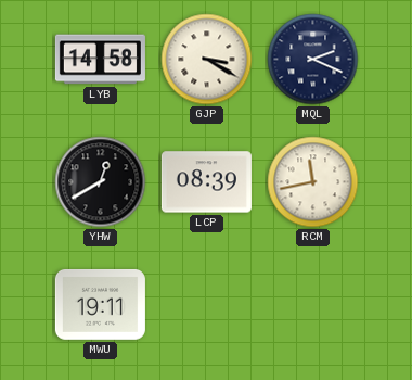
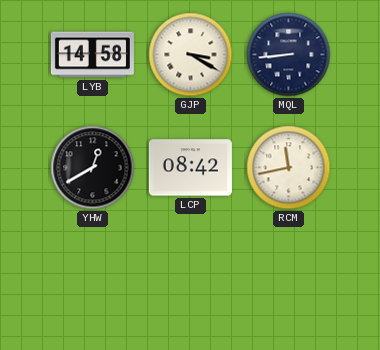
MQL: 2:19 -> 8:44
LCP: 08:39 -> 08:42
MWU: 19:11 -> none
